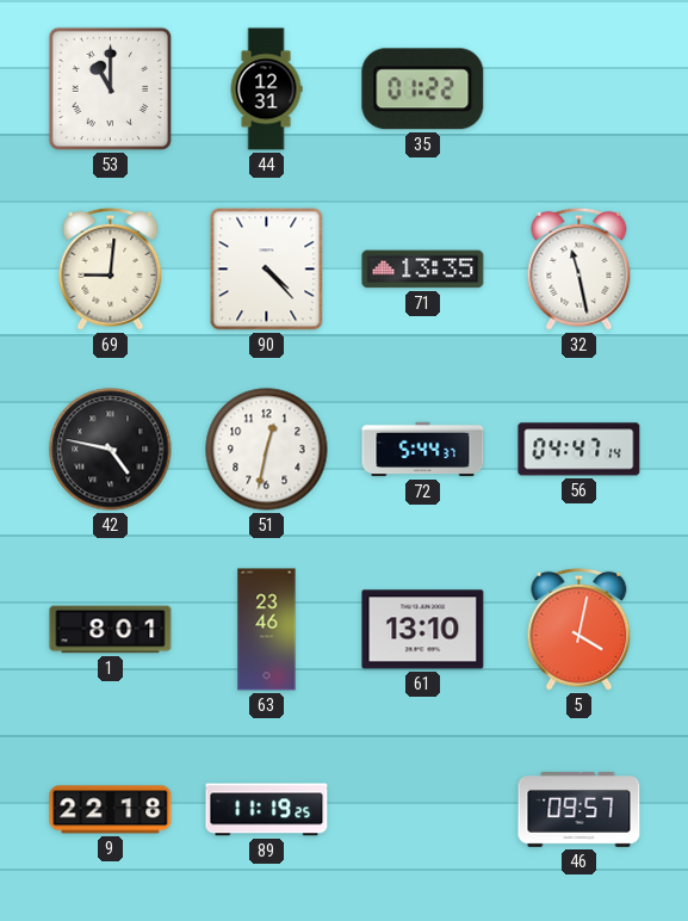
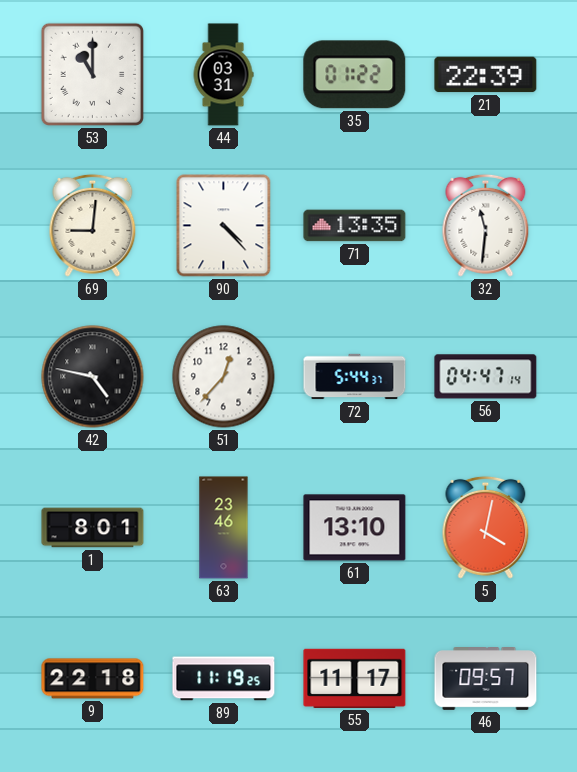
44: 12:31 -> 03:31
21: none -> 22:39
32: 11:28 -> 11:31
51: 12:32 -> 12:37
55: none -> 11:17
